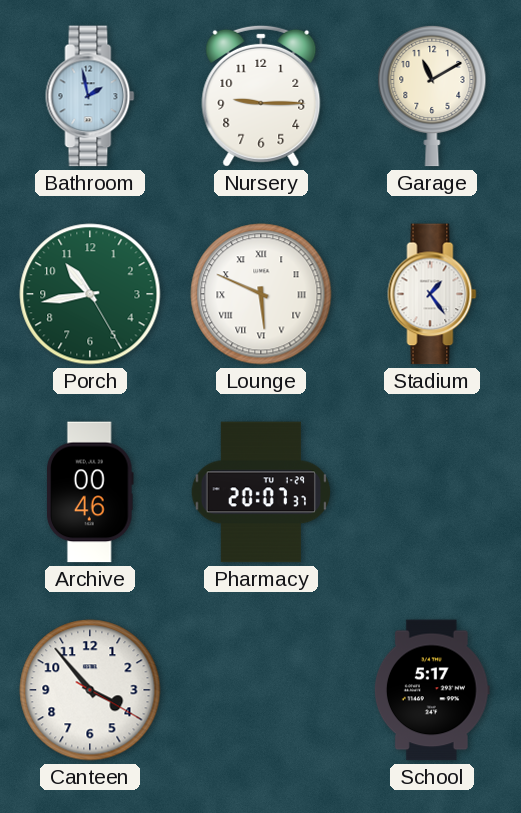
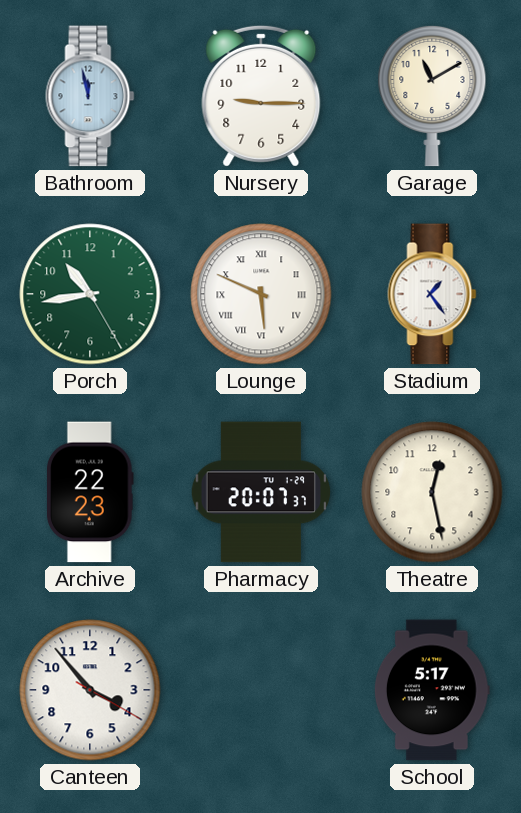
Bathroom: 1:58 -> 11:58
Archive: 00:46 -> 22:23
Theatre: none -> 12:28
